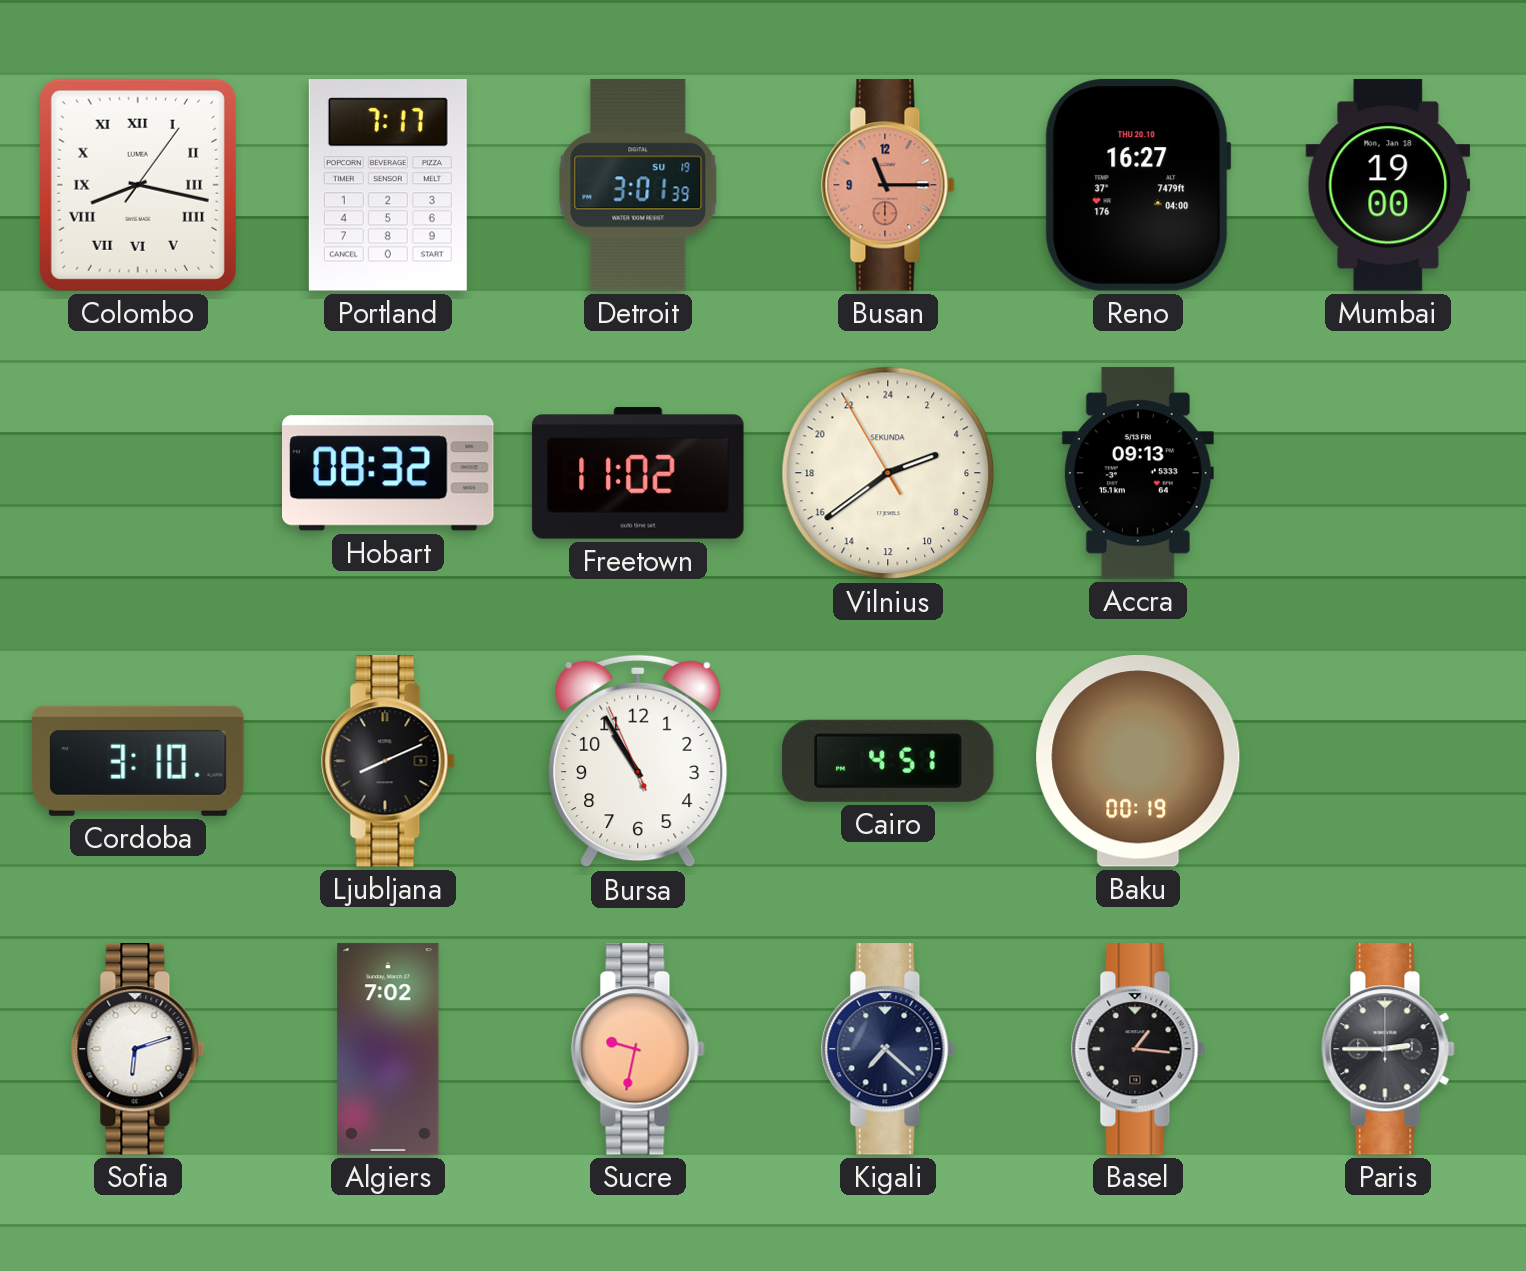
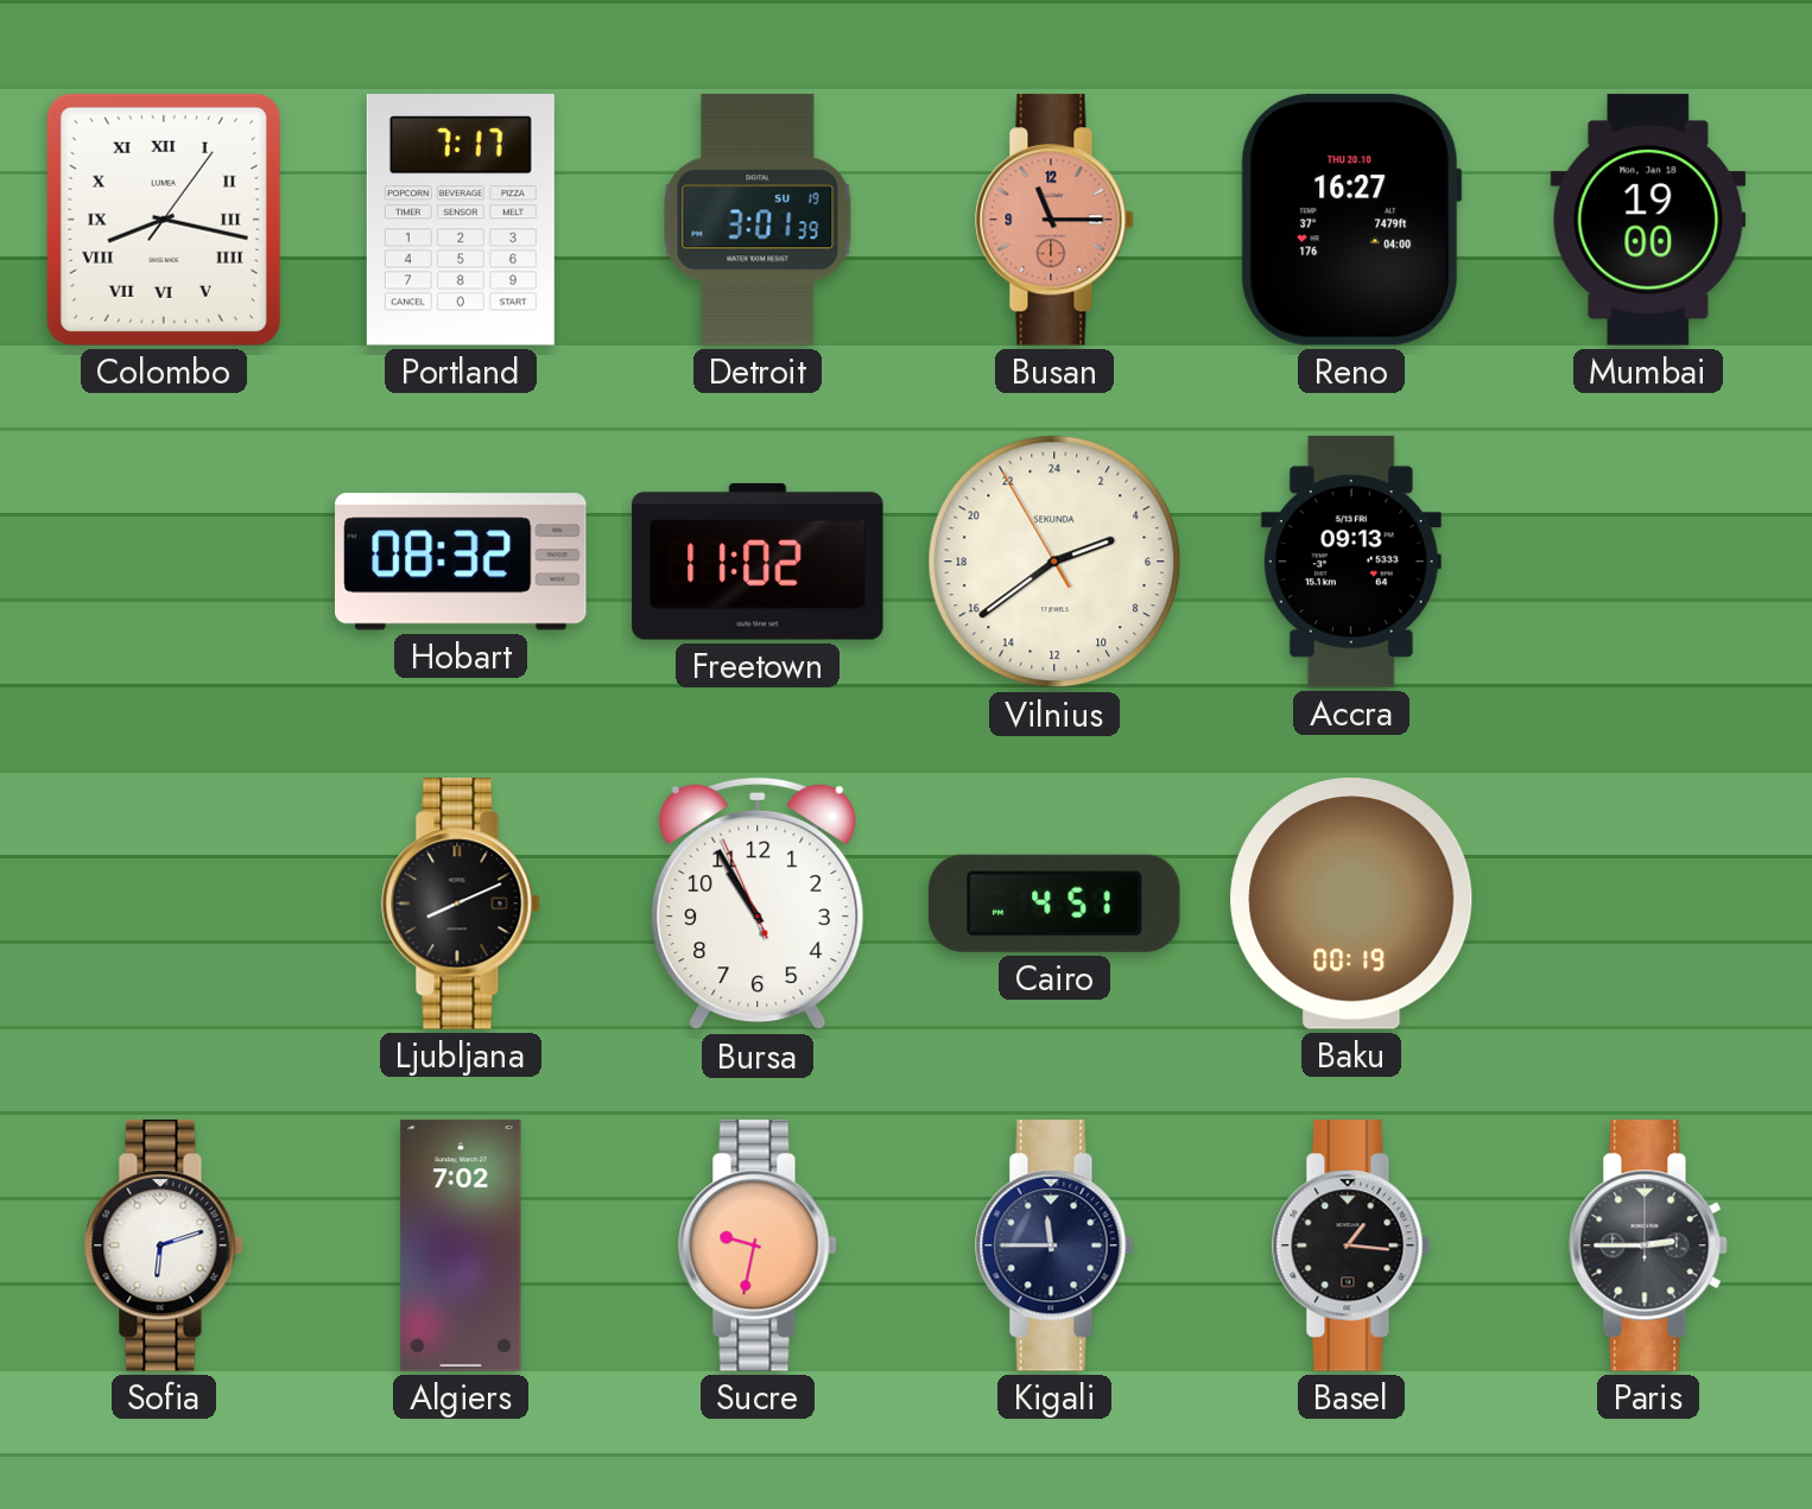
Cordoba: 3:10 -> none
Kigali: 7:22 -> 11:45
